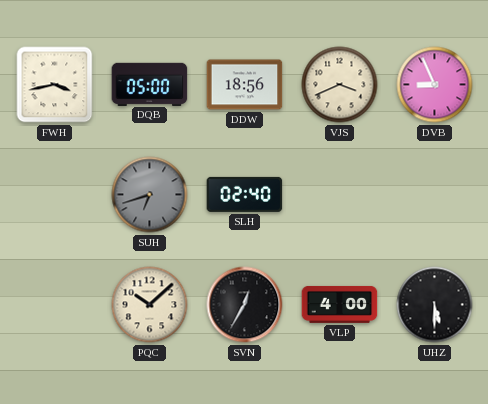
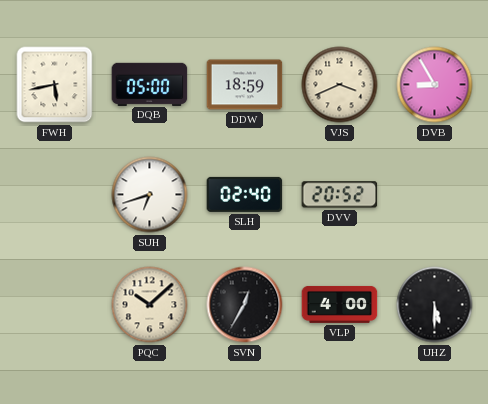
FWH: 3:43 -> 5:43
DDW: 18:56 -> 18:59
DVB: 8:56 -> 8:55
SUH dial: grey -> white
DVV: none -> 20:52
